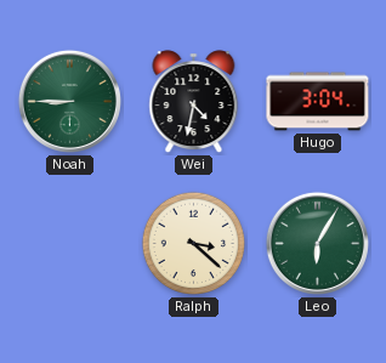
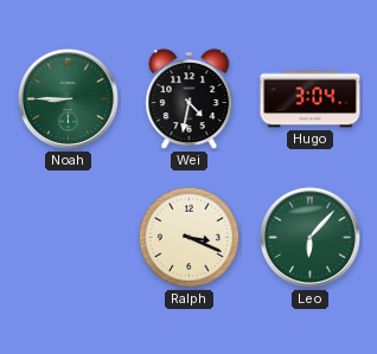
Ralph: 3:22 -> 3:19
Leo: 6:05 -> 6:07
